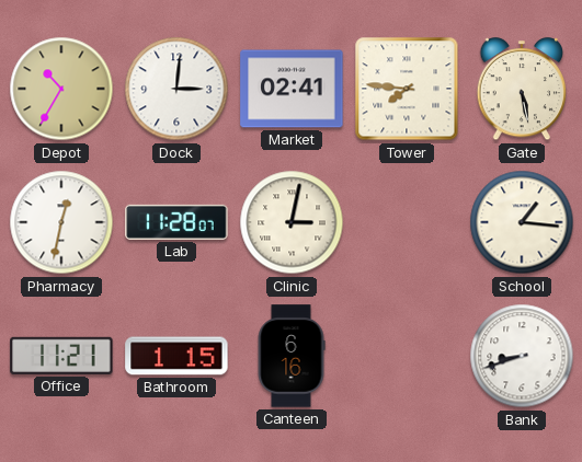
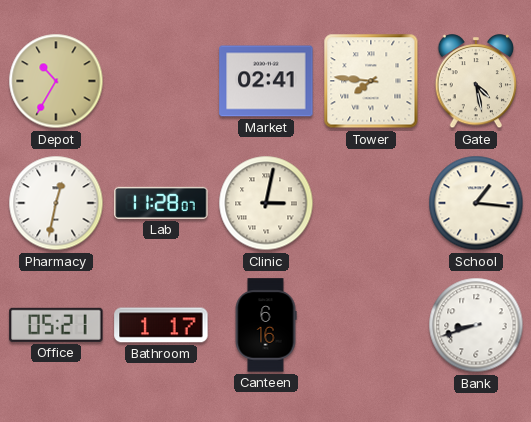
Dock: 3:01 -> none
Gate: 5:28 -> 4:28
Office: 11:21 -> 05:21
Bathroom: 1:15 -> 1:17
